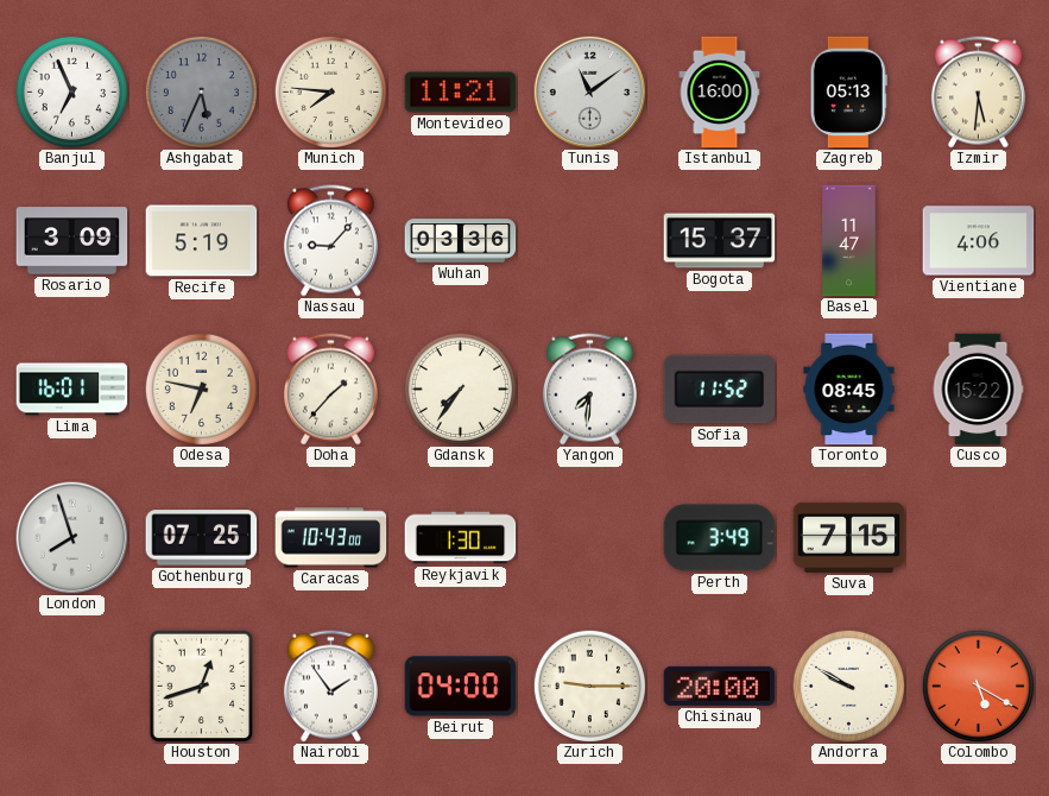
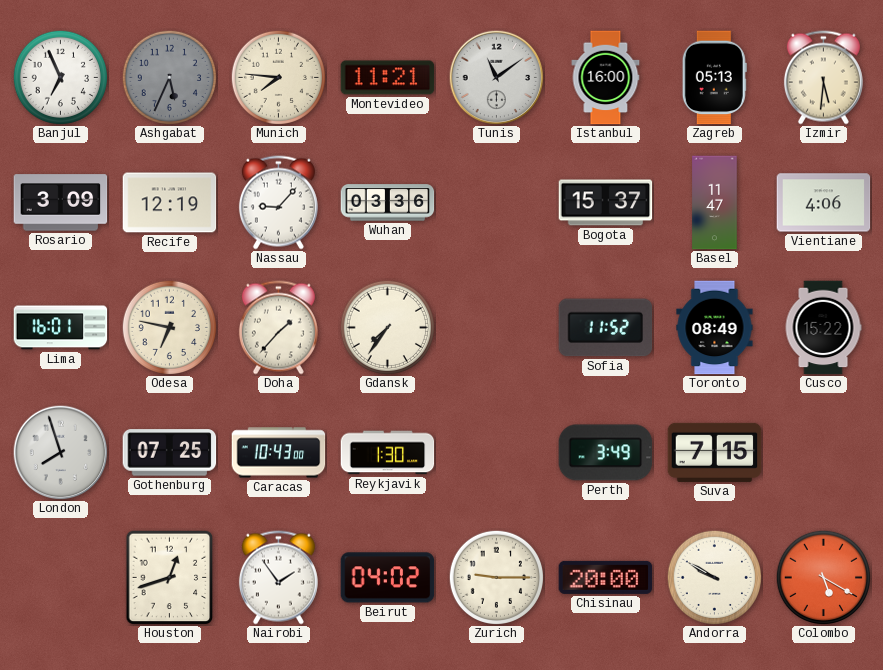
Recife: 5:19 -> 12:19
Yangon: 7:31 -> none
Toronto: 08:45 -> 08:49
Beirut: 04:00 -> 04:02
